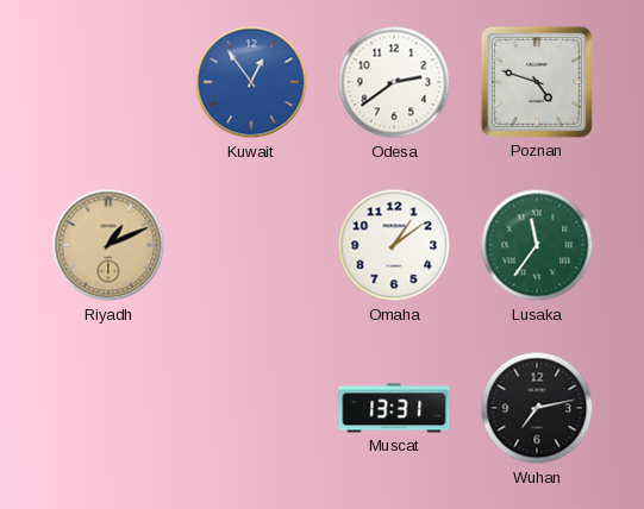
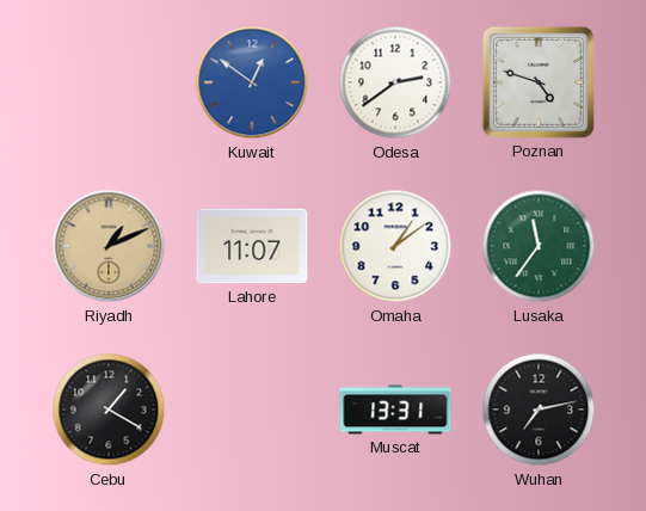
Kuwait: 12:54 -> 12:51
Lahore: none -> 11:07
Cebu: none -> 1:20
